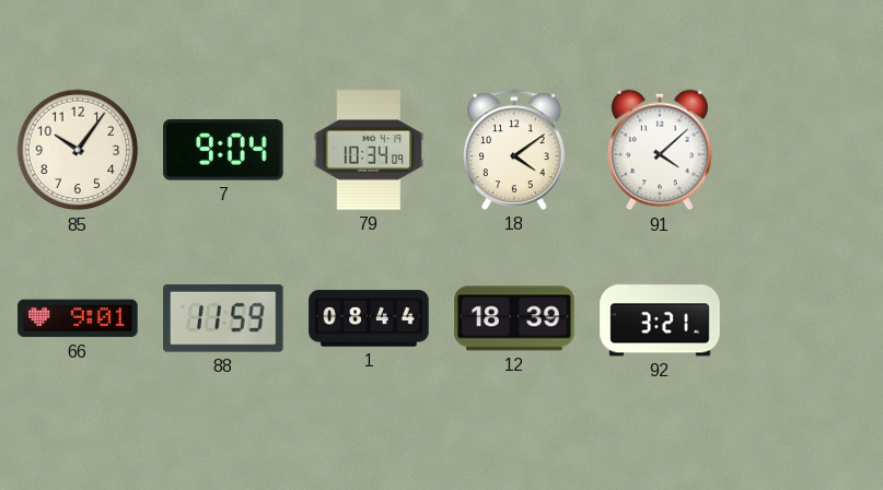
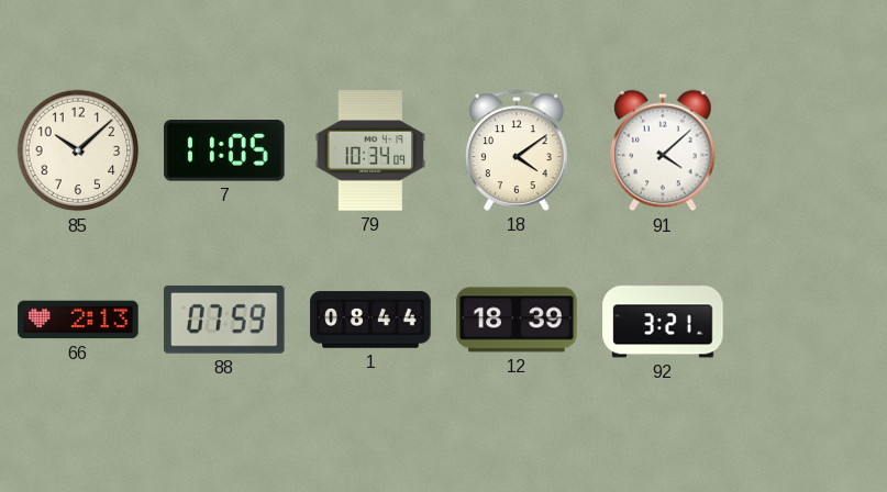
85: 10:06 -> 10:08
7: 9:04 -> 11:05
66: 9:01 -> 2:13
88: 11:59 -> 07:59
